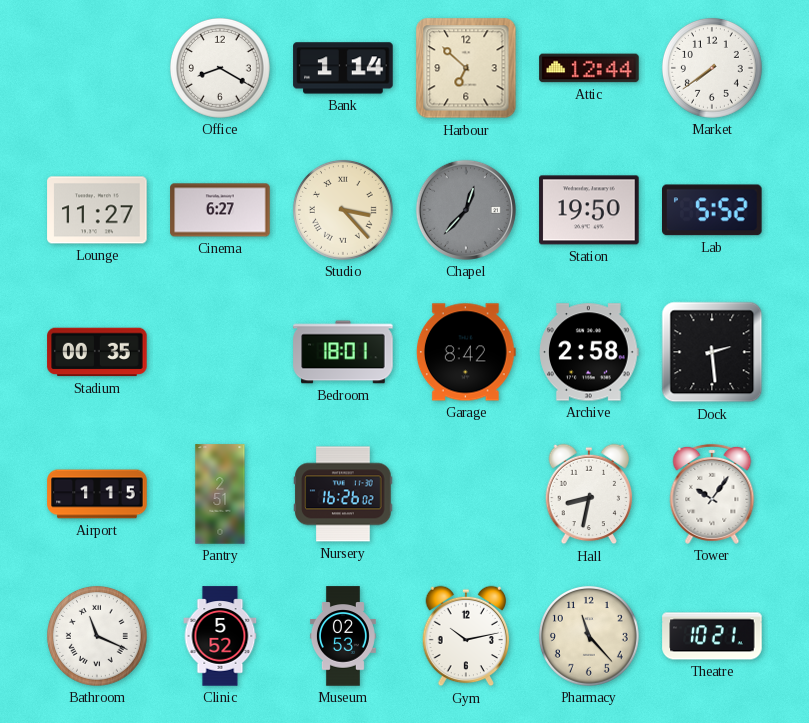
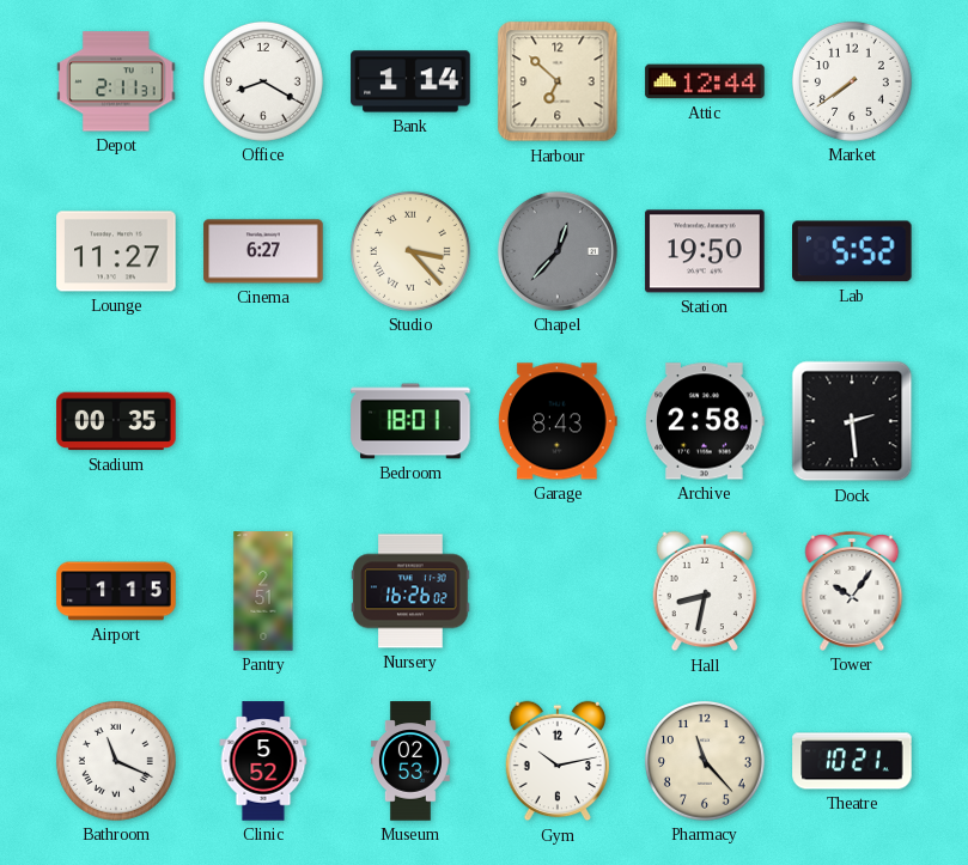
Depot: none -> 2:11
Garage: 8:42 -> 8:43
